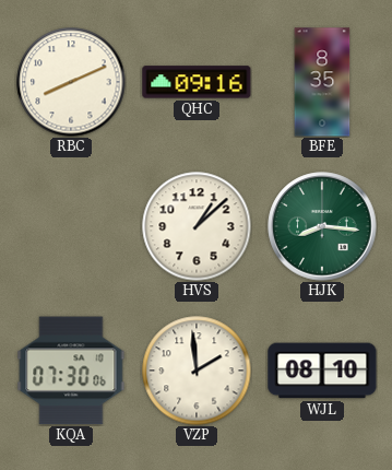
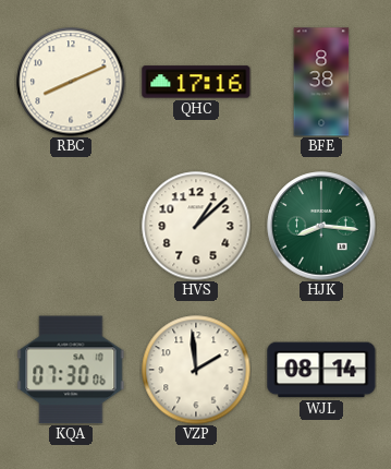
QHC: 09:16 -> 17:16
BFE: 8:35 -> 8:38
WJL: 08:10 -> 08:14
